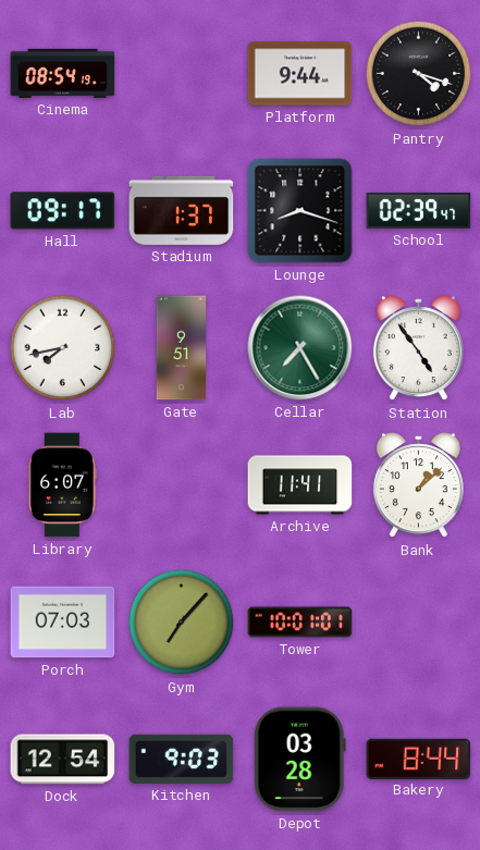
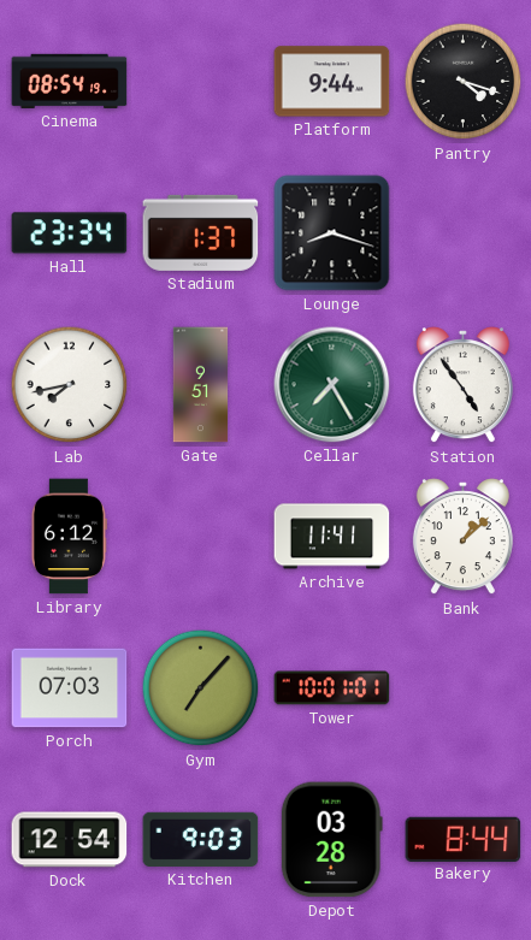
Hall: 09:17 -> 23:34
School: 02:39 -> none
Library: 6:07 -> 6:12
